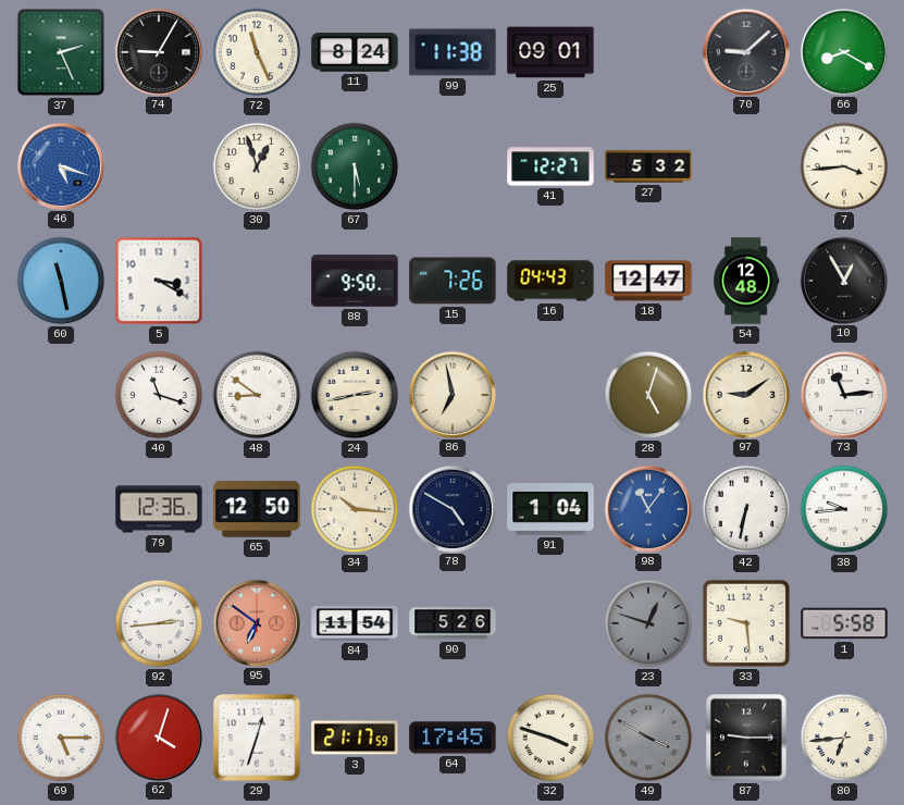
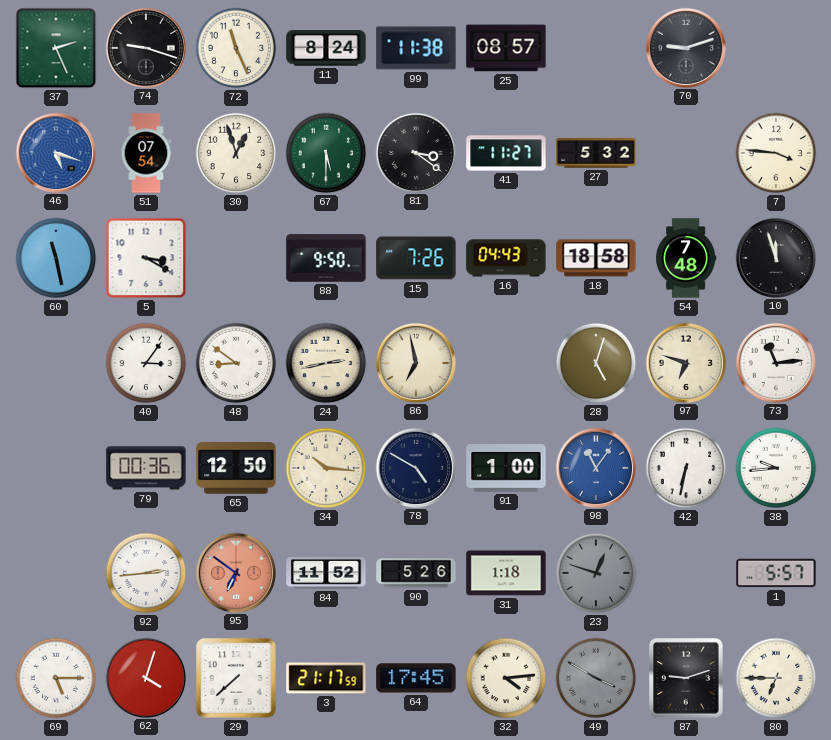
74: 9:05 -> 9:18
25: 09:01 -> 08:57
70: 9:08 -> 9:12
66: 8:20 -> none
51: none -> 07:54
81: none -> 3:21
41: 12:27 -> 11:27
7: 3:44 -> 3:46
18: 12:47 -> 18:58
54: 12:48 -> 7:48
10: 12:55 -> 11:57
40: 11:18 -> 3:06
97: 9:09 -> 6:48
79: 12:36 -> 00:36
91: 1:04 -> 1:00
84: 11:54 -> 11:52
31: none -> 1:18
33: 9:29 -> none
1: 5:58 -> 5:57
29: 12:33 -> 7:38
32: 3:48 -> 4:14
87: 9:15 -> 9:12
80: 6:44 -> 6:45
